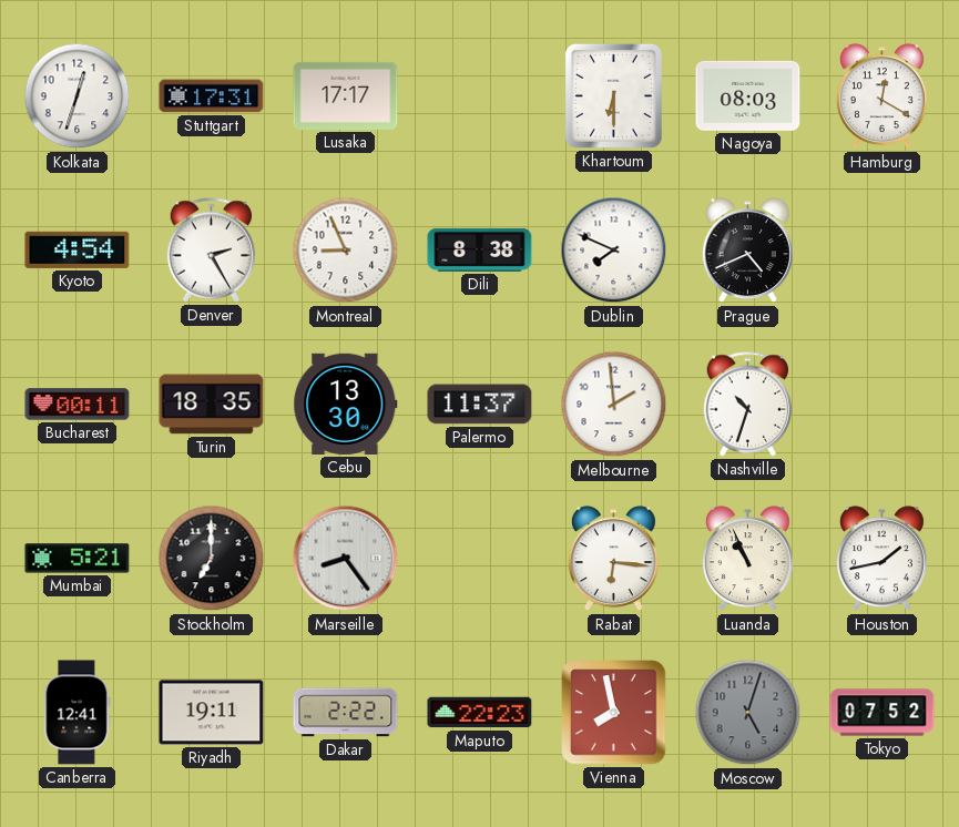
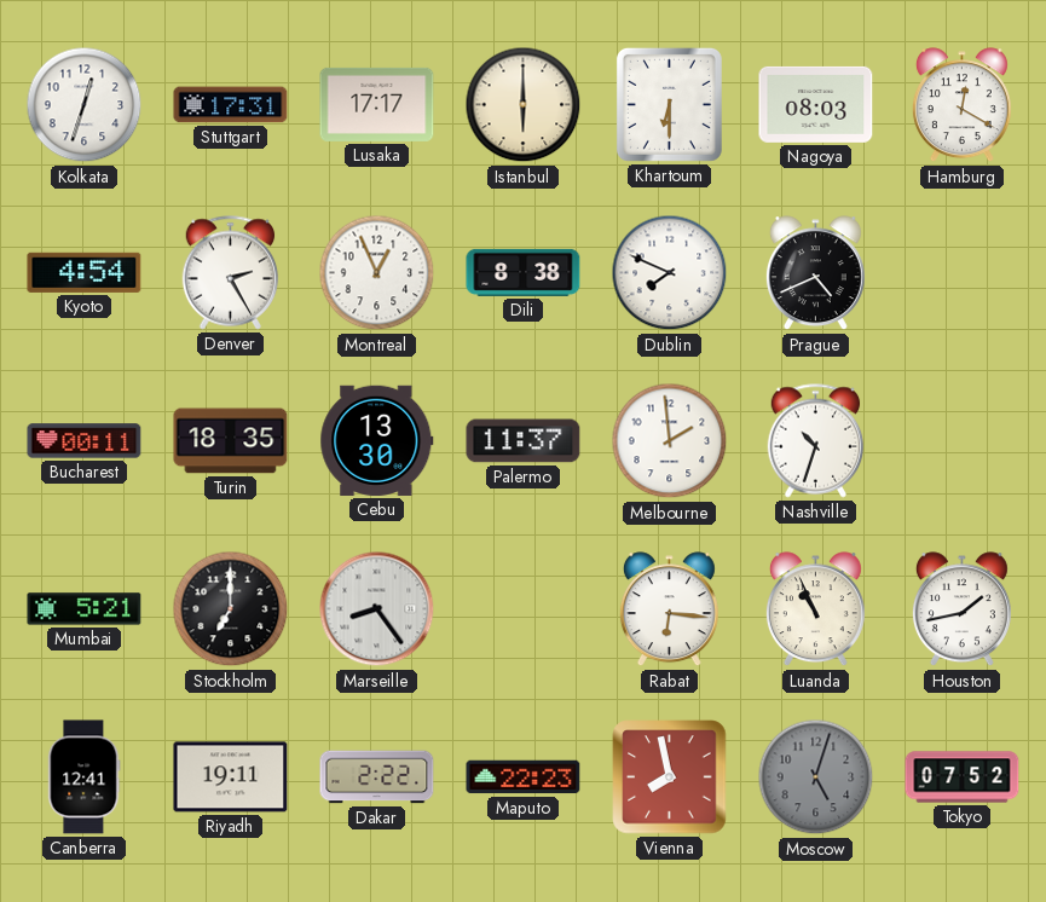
Istanbul: none -> 6:00
Montreal: 8:56 -> 12:56
